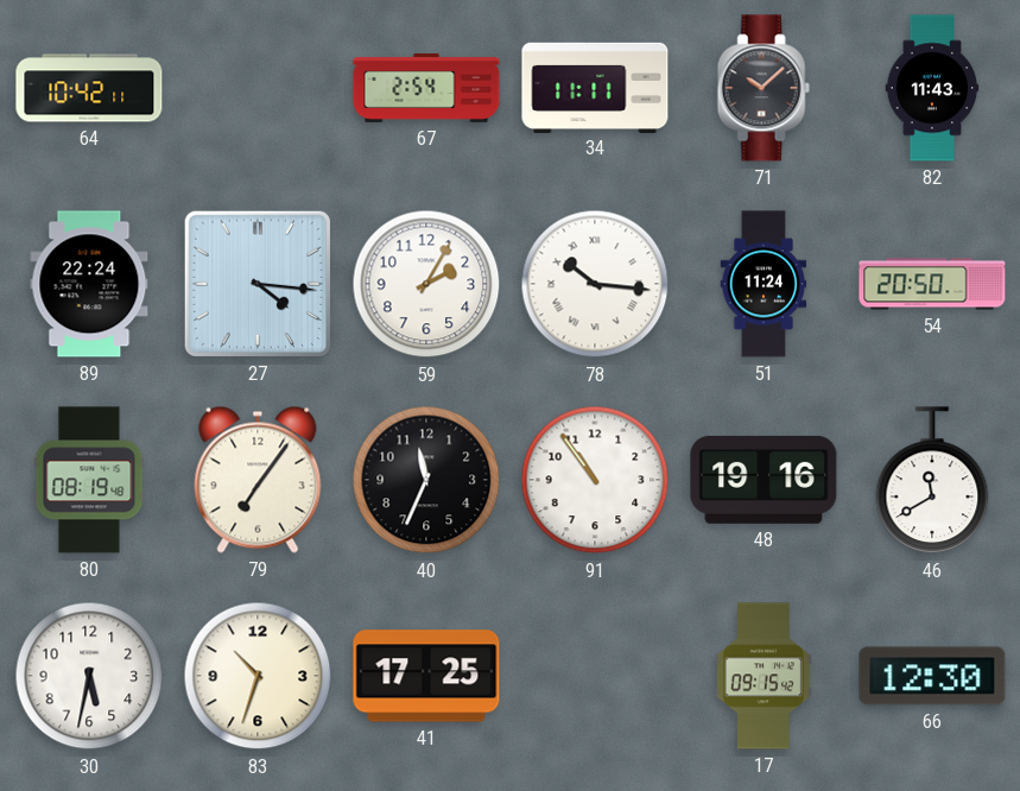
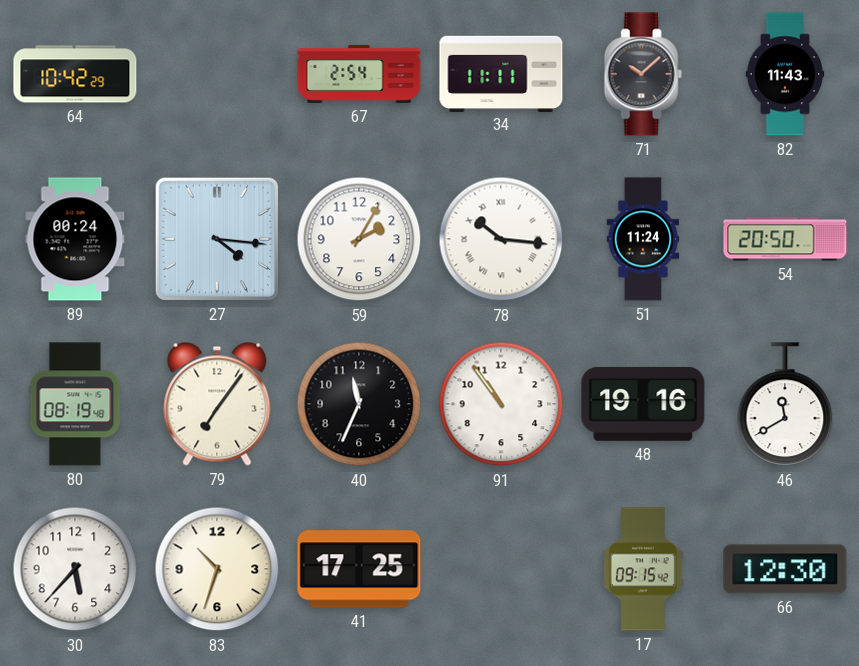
64: 10:42:11 -> 10:42:29
89: 22:24 -> 00:24
30: 5:32 -> 5:37
